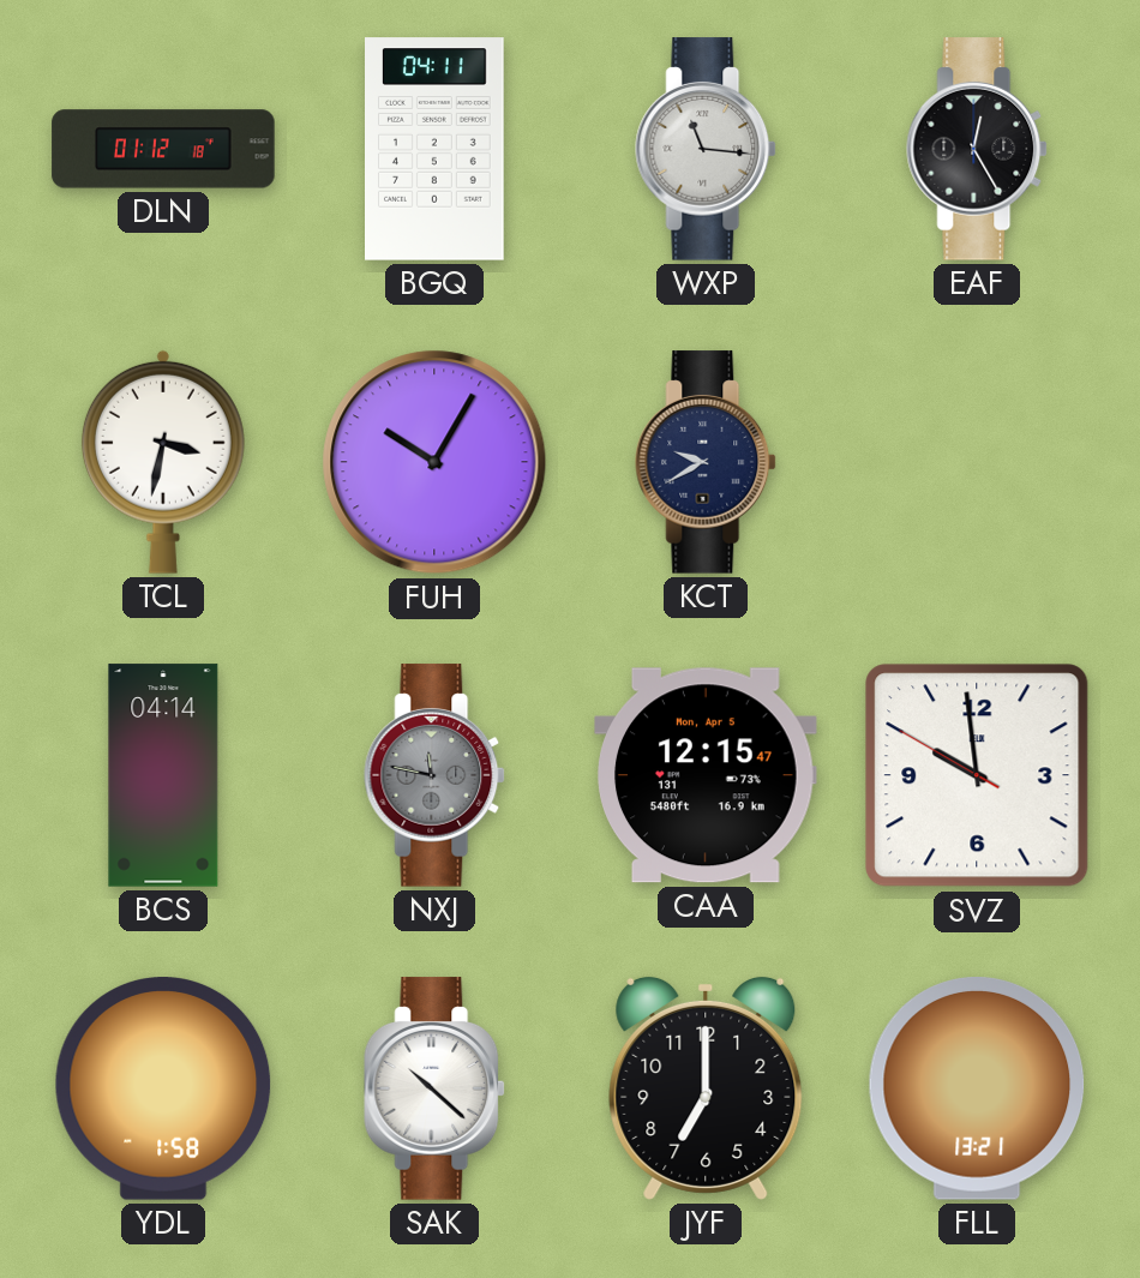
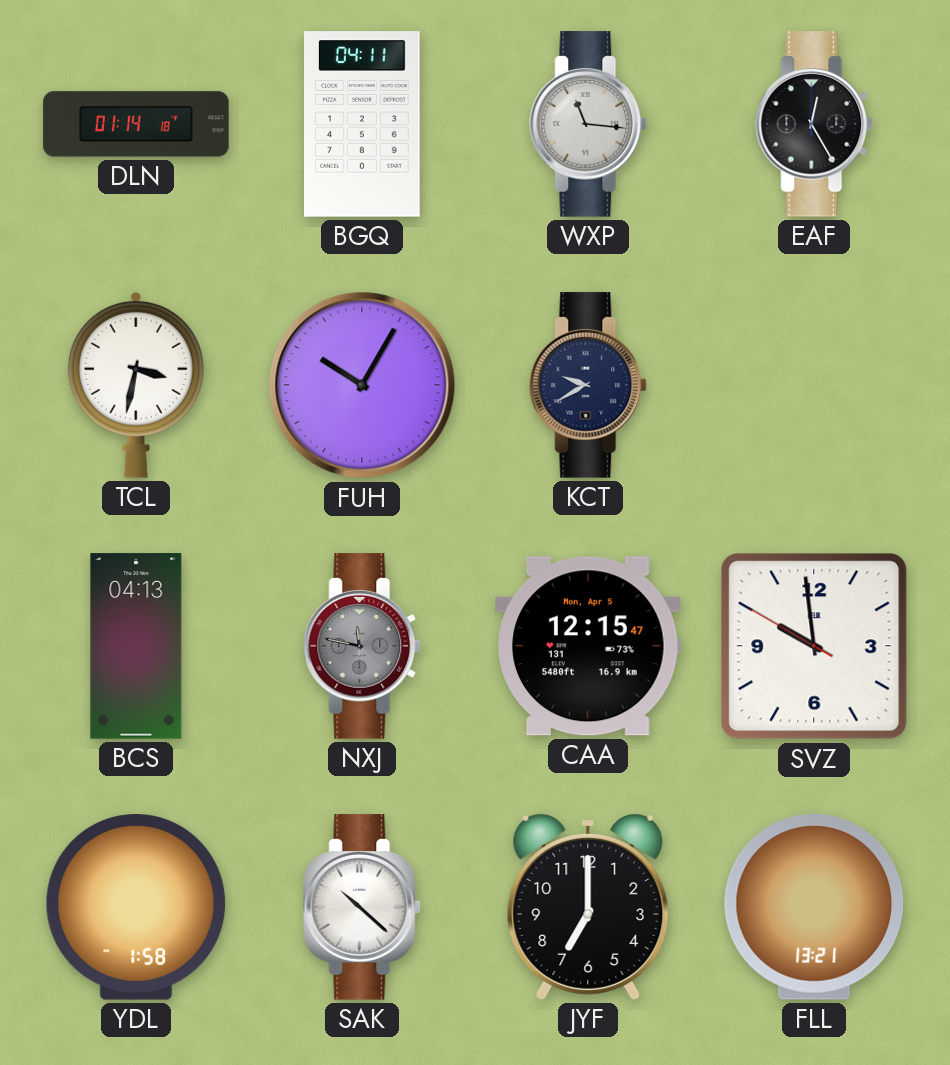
DLN: 01:12 -> 01:14
BCS: 04:14 -> 04:13
